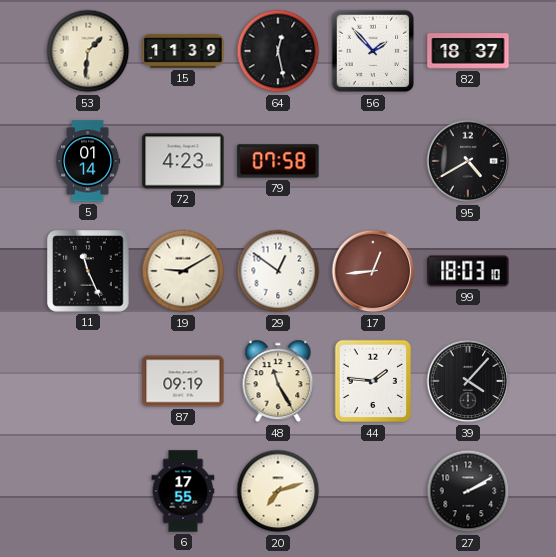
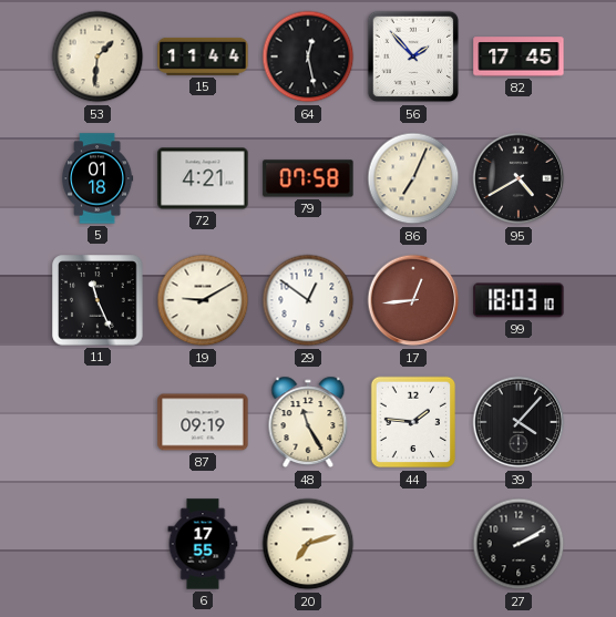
15: 11:39 -> 11:44
82: 18:37 -> 17:45
5: 01:14 -> 01:18
72: 4:23 -> 4:21
86: none -> 7:04
